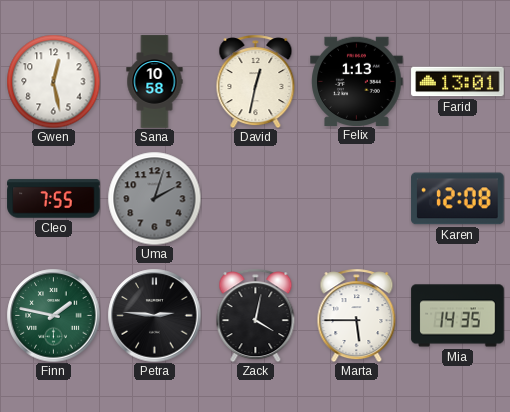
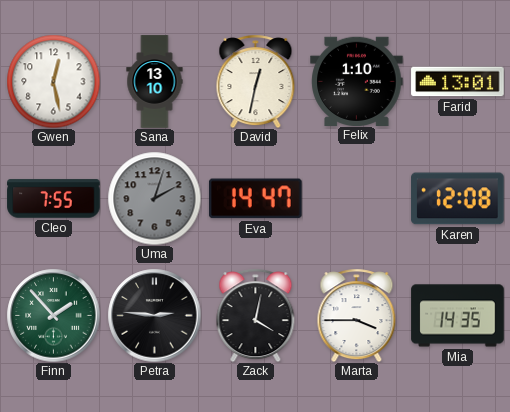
Sana: 10:58 -> 13:10
Felix: 1:13 -> 1:10
Eva: none -> 14:47
Finn: 1:47 -> 1:53
Marta: 5:45 -> 3:45
